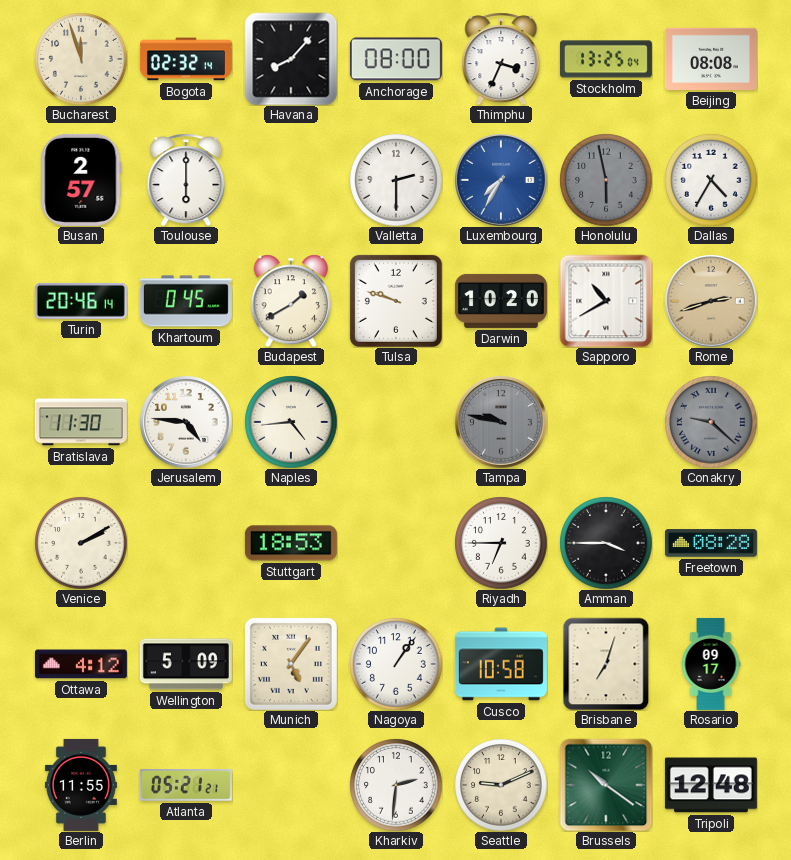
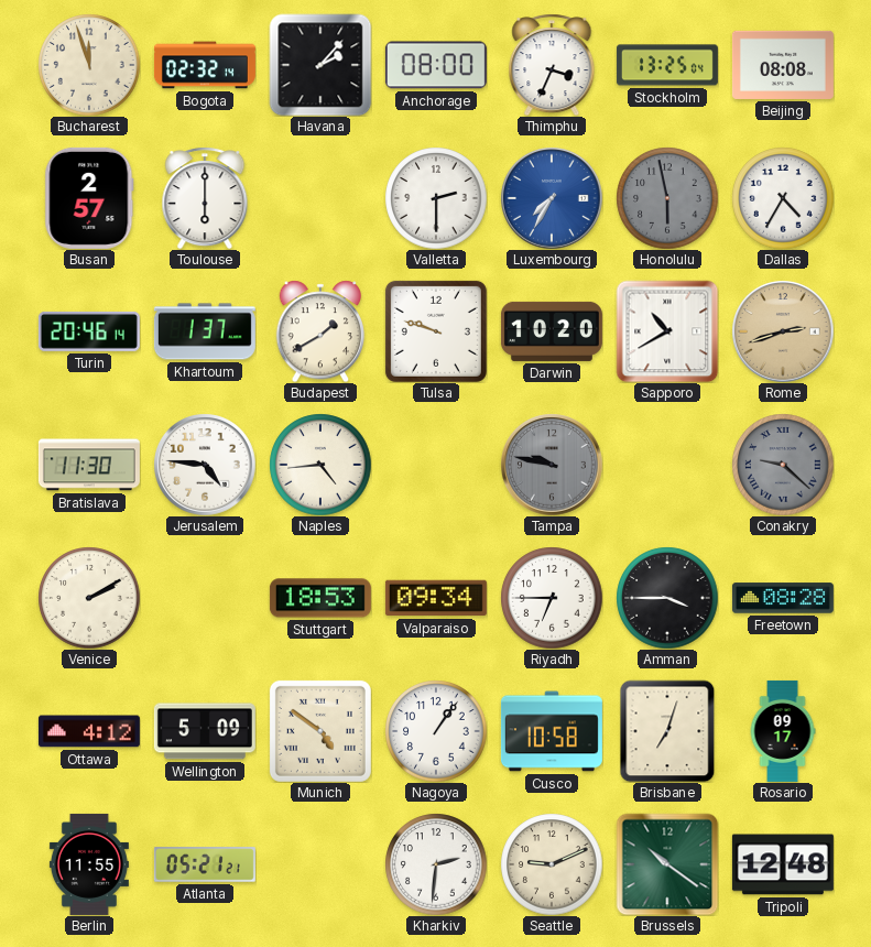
Havana: 8:07 -> 2:07
Khartoum: 0:45 -> 1:37
Valparaiso: none -> 09:34
Munich: 5:06 -> 4:51
